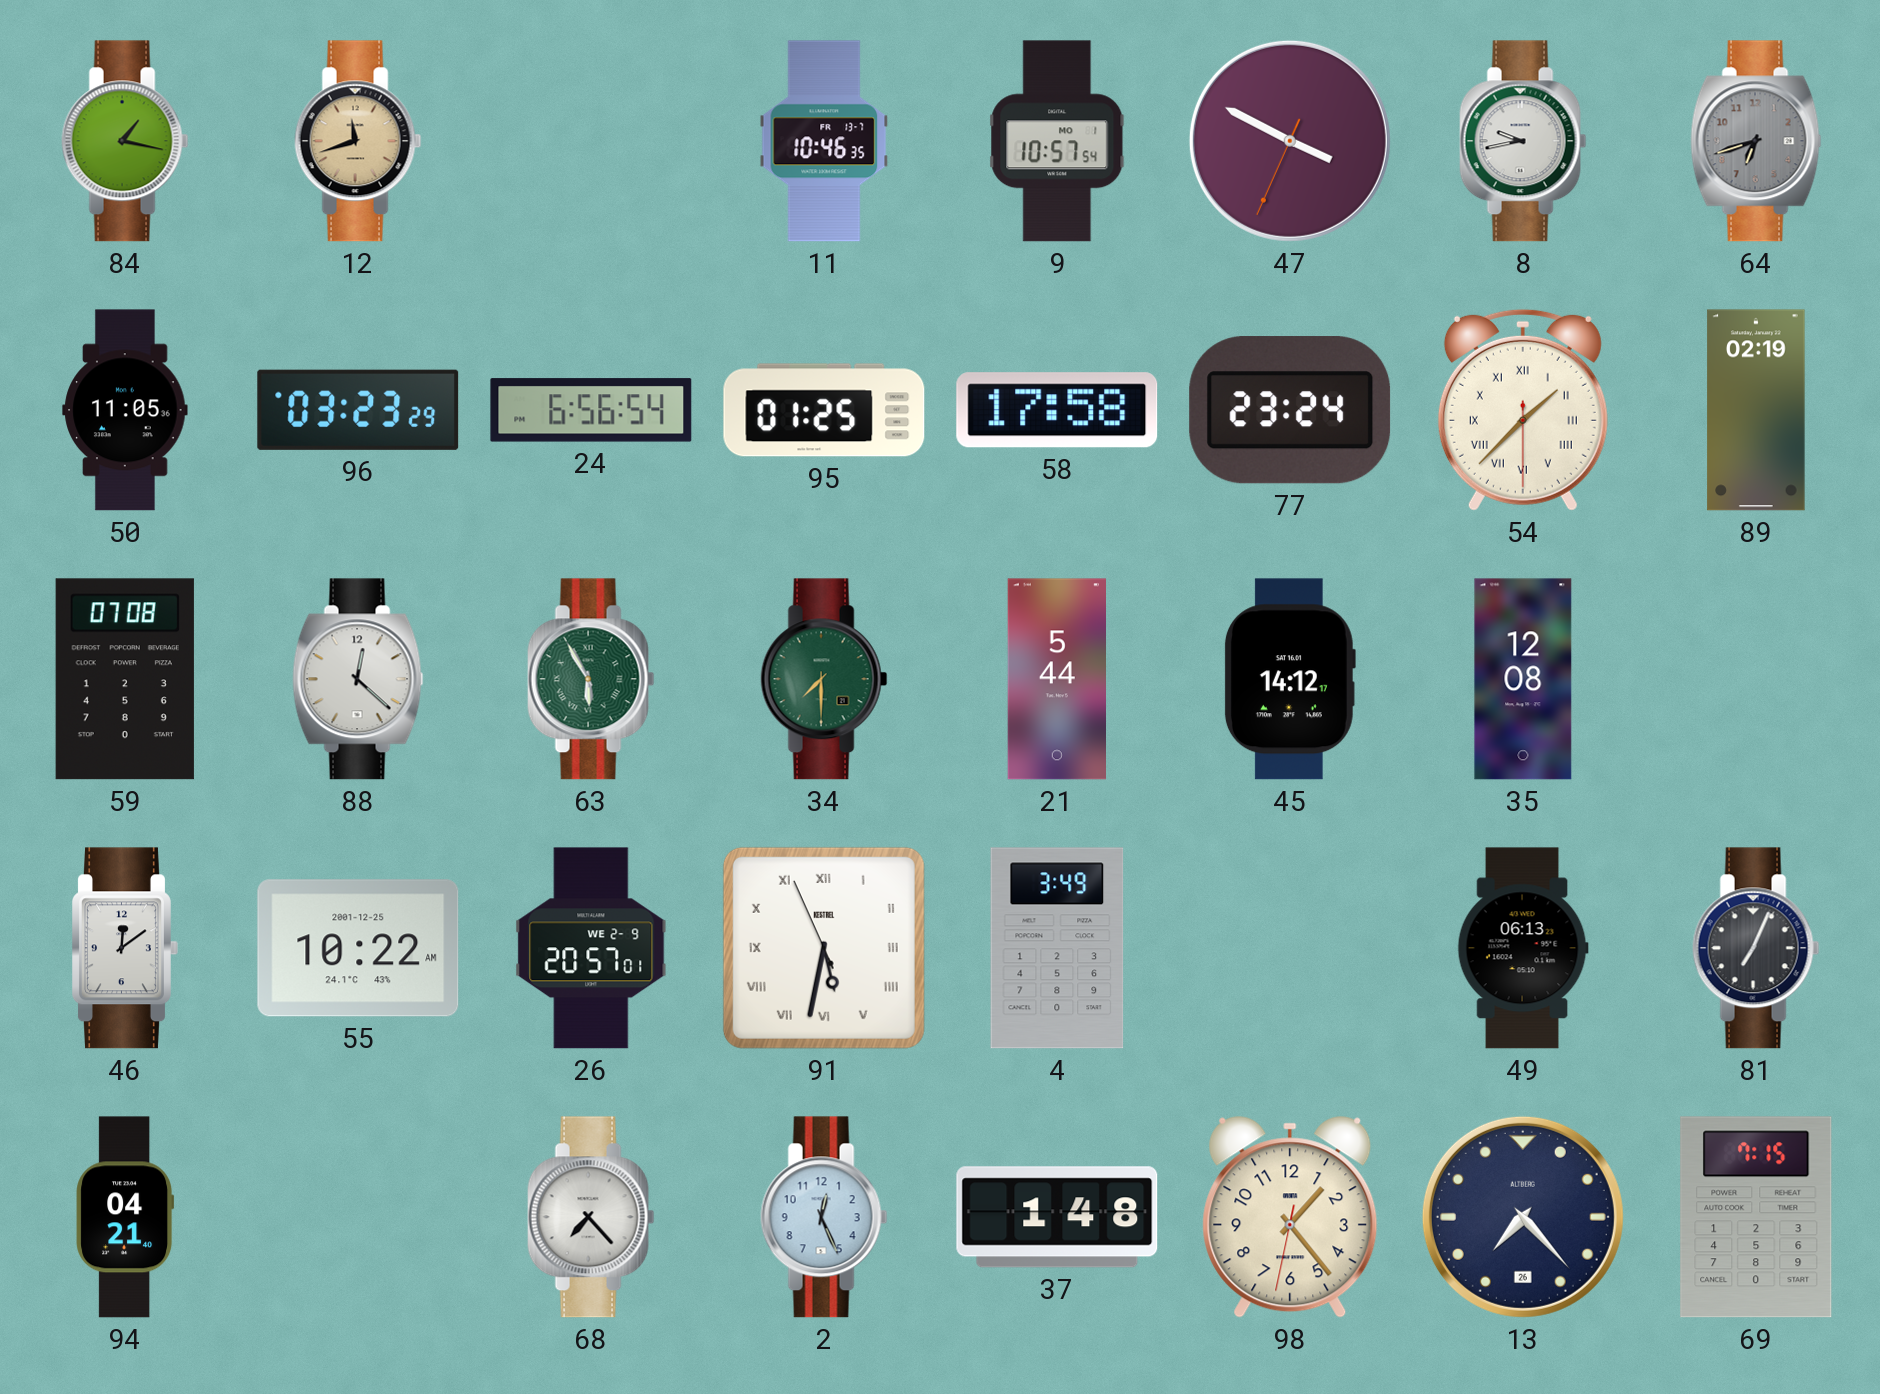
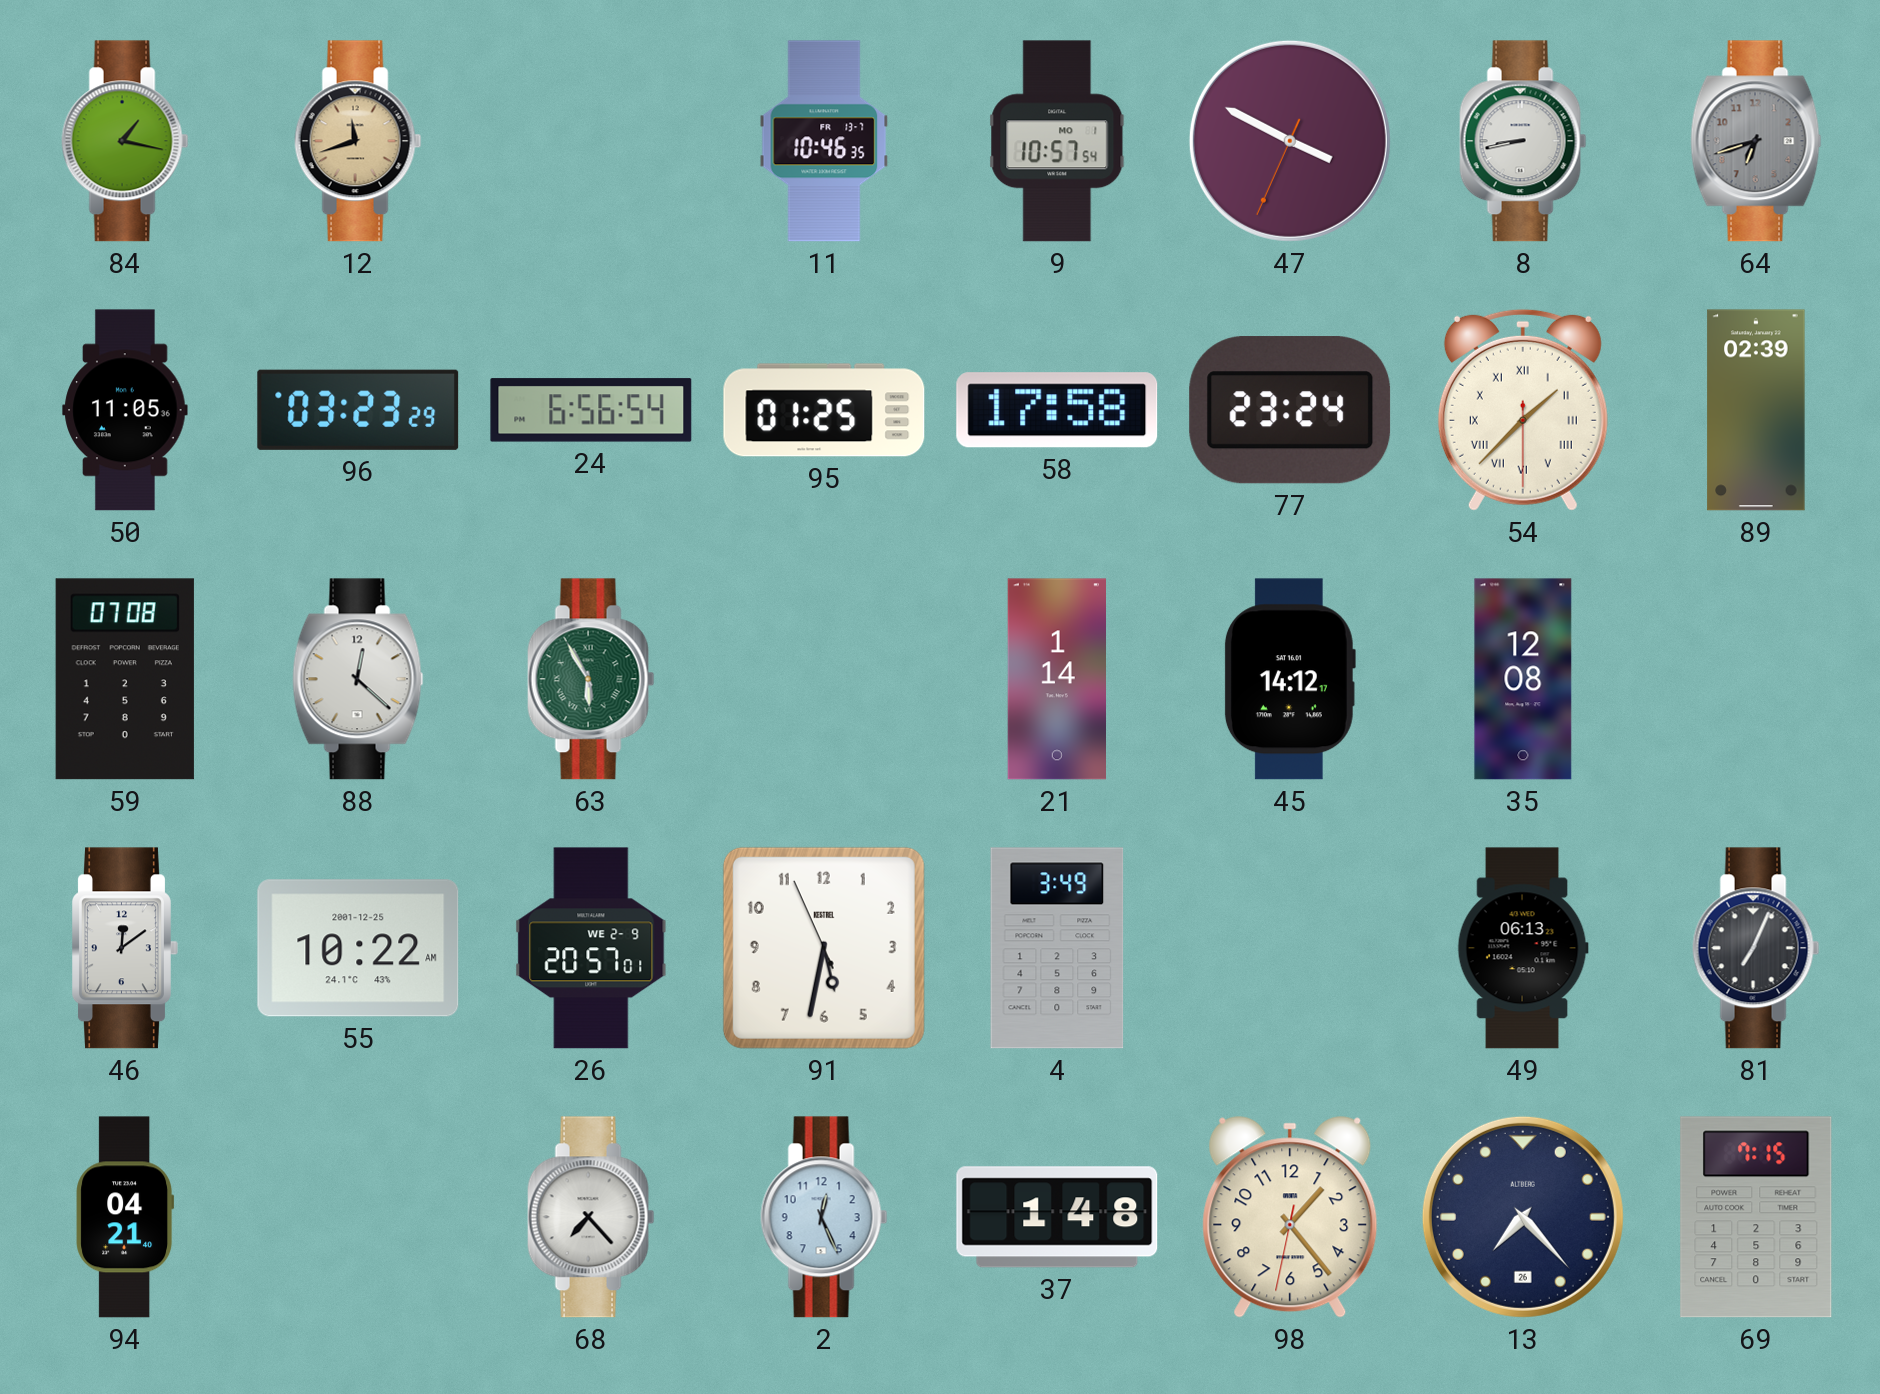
8: 9:43 -> 8:43
89: 02:19 -> 02:39
34: 7:30 -> none
21: 5:44 -> 1:14
91 numerals: Roman -> Arabic
